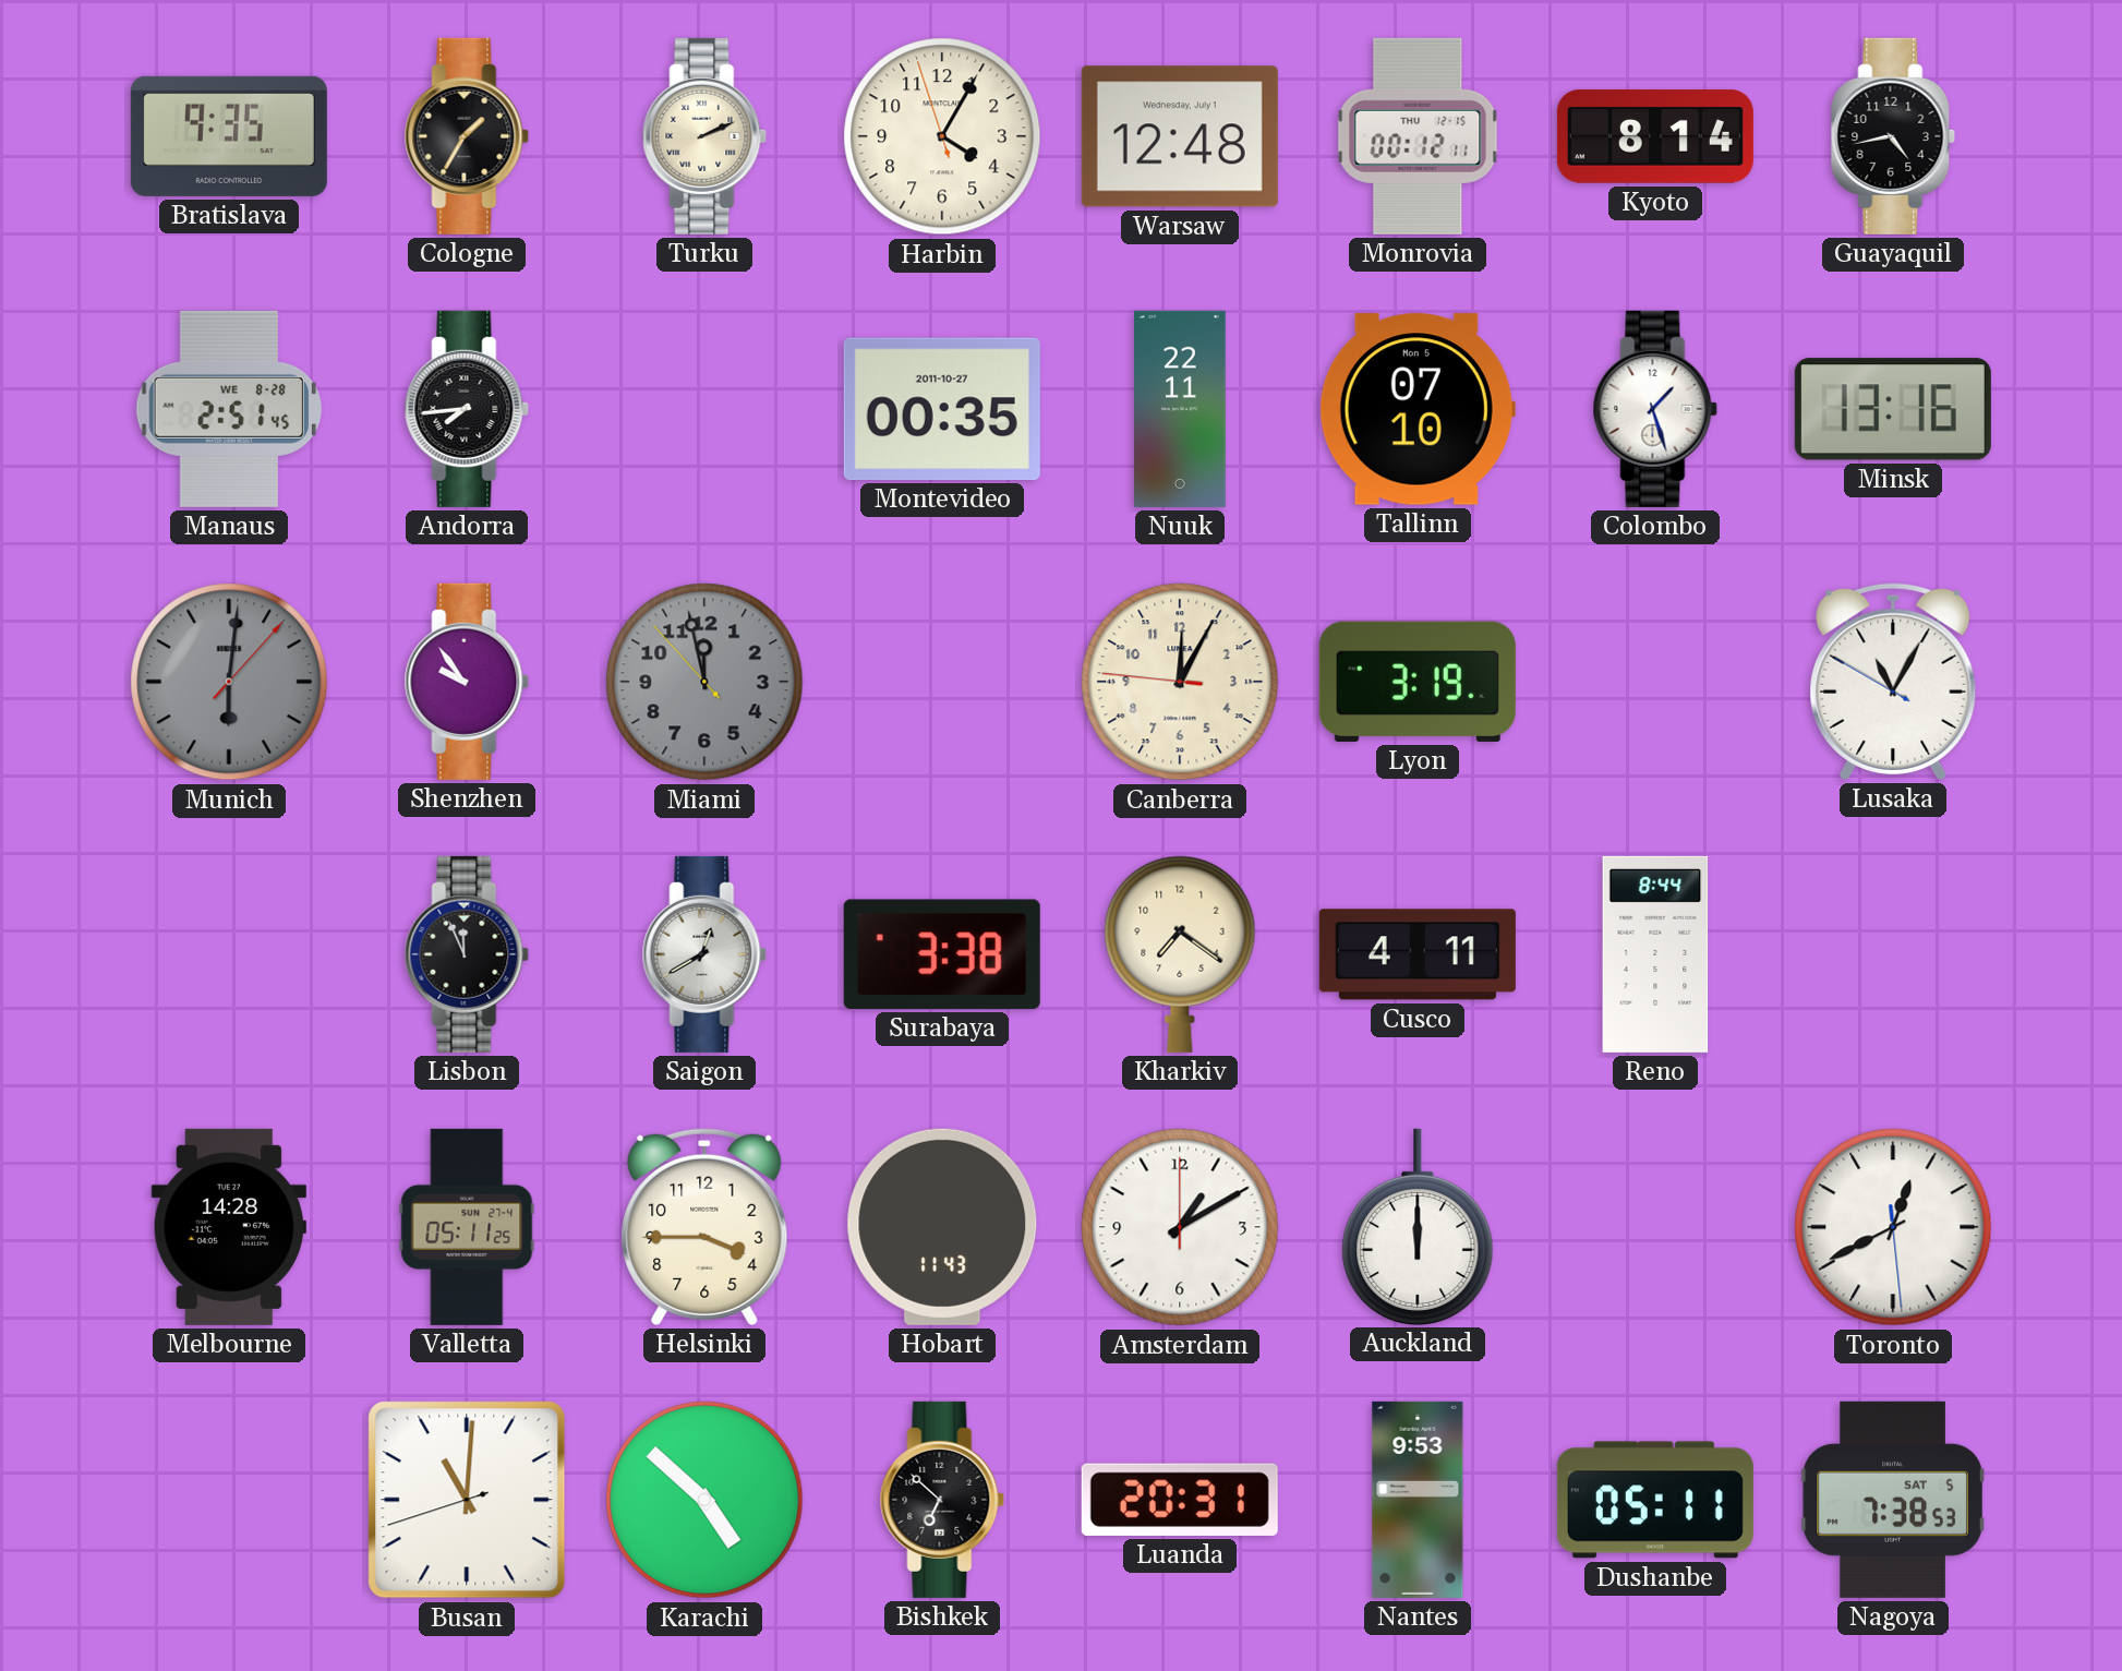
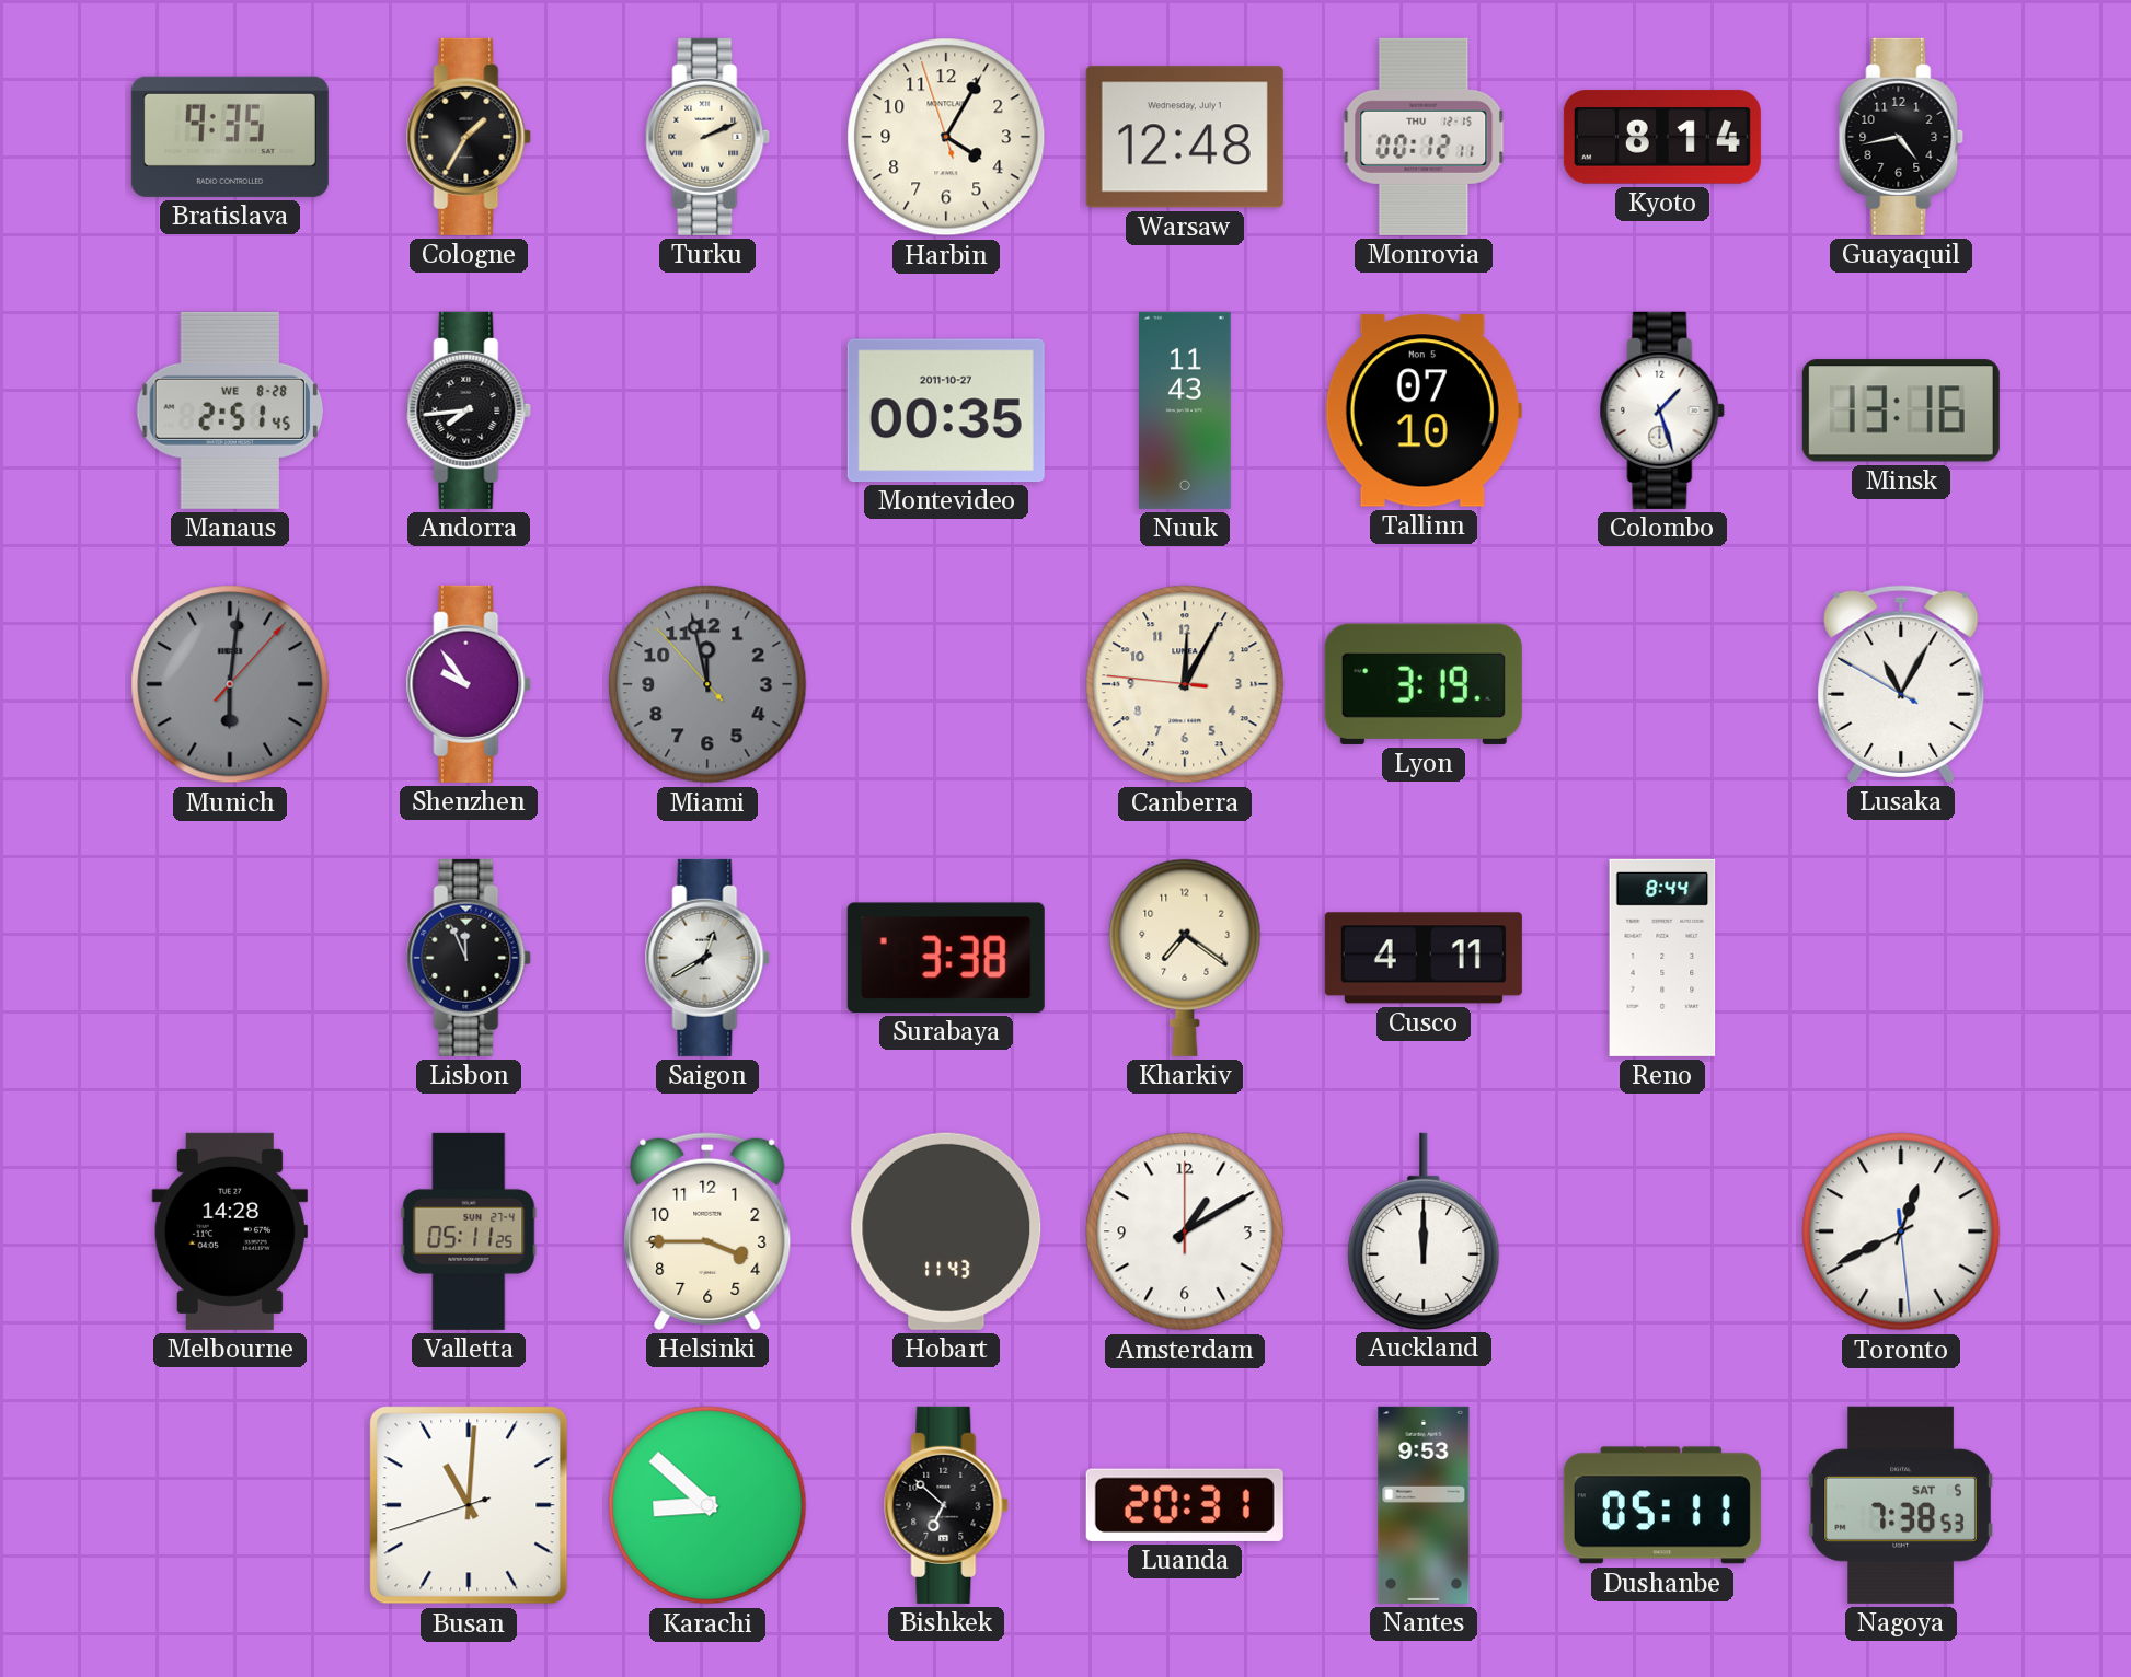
Nuuk: 22:11 -> 11:43
Karachi: 4:52 -> 8:52
